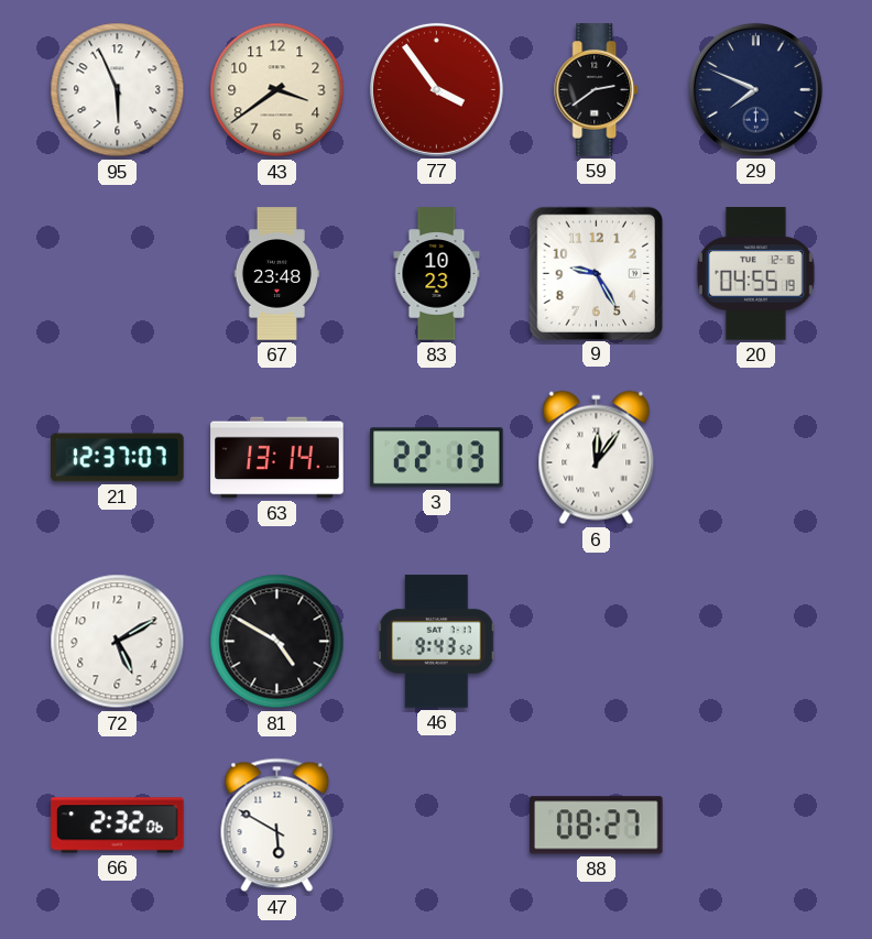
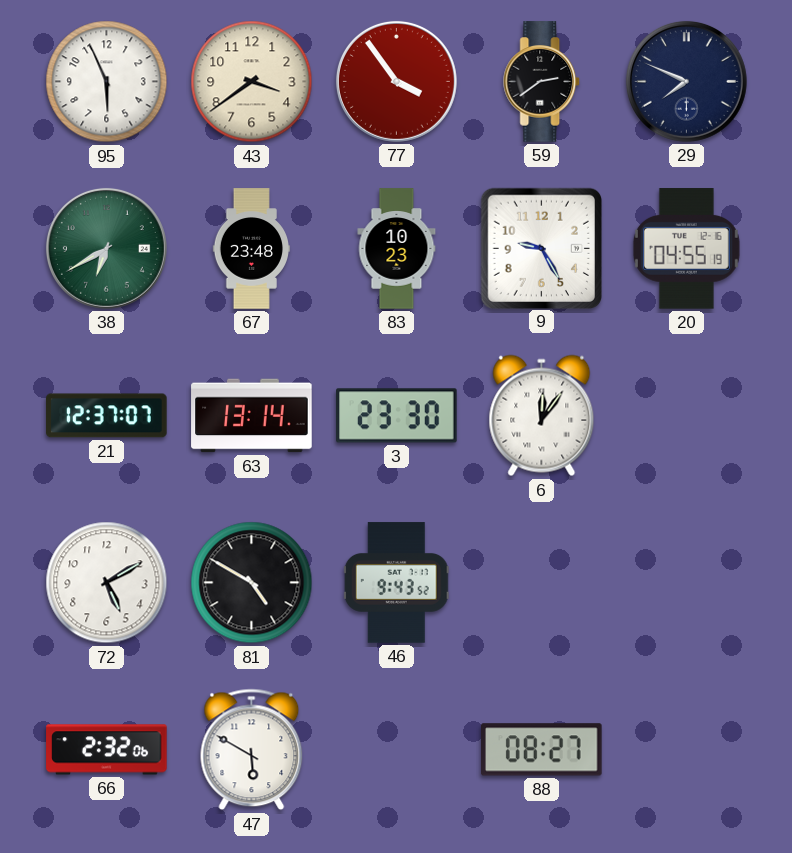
38: none -> 6:40
3: 22:13 -> 23:30
